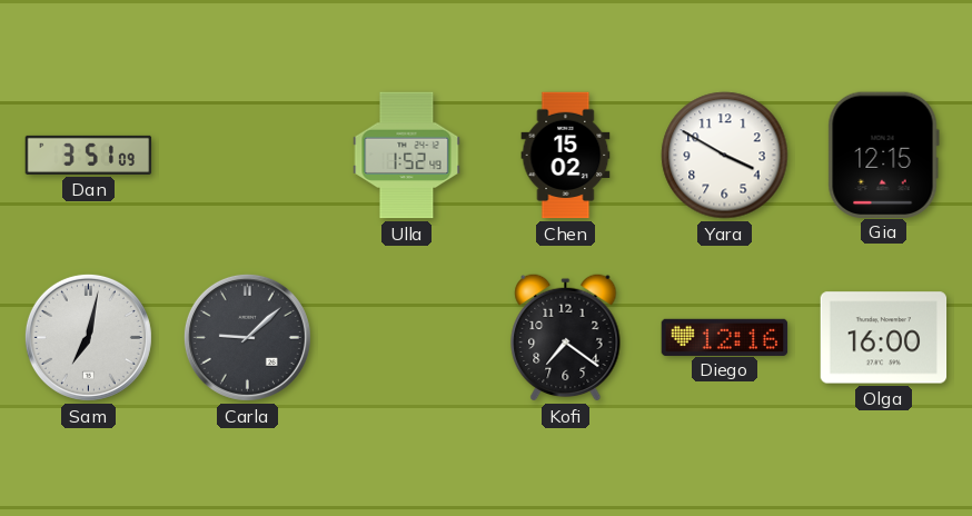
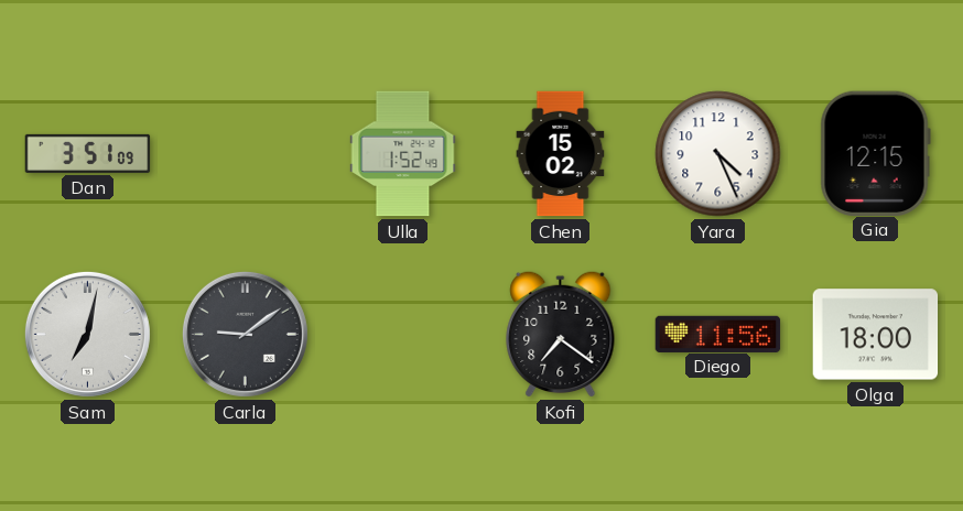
Yara: 3:50 -> 4:26
Carla: 9:08 -> 9:09
Diego: 12:16 -> 11:56
Olga: 16:00 -> 18:00
